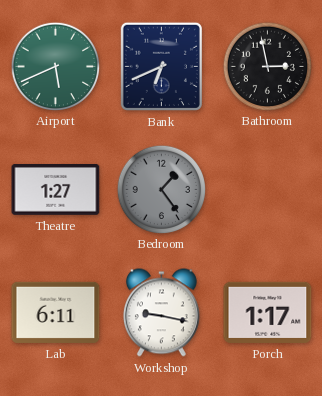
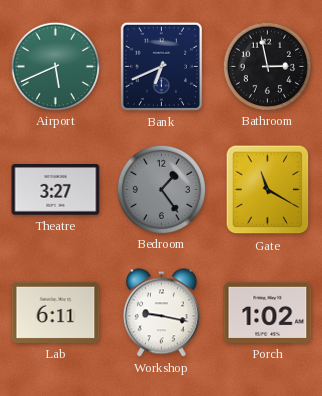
Theatre: 1:27 -> 3:27
Gate: none -> 11:20
Porch: 1:17 -> 1:02
